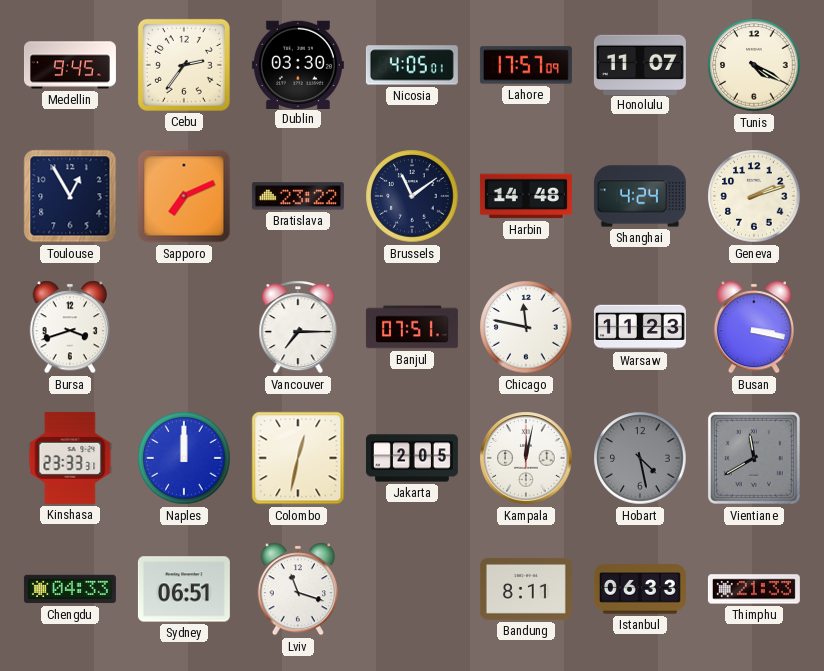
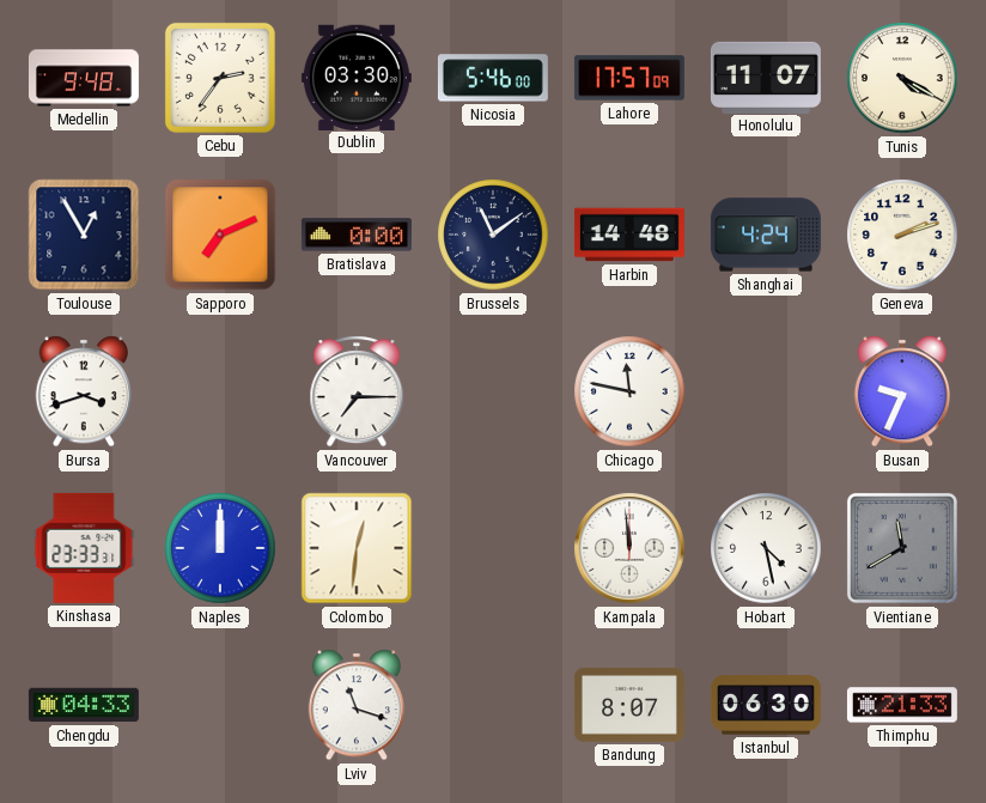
Medellin: 9:45 -> 9:48
Nicosia: 4:05 -> 5:46
Bratislava: 23:22 -> 0:00
Banjul: 07:51 -> none
Warsaw: 11:23 -> none
Busan: 3:17 -> 9:34
Colombo: 12:32 -> 12:31
Jakarta: 2:05 -> none
Kampala: 12:02 -> 11:59
Hobart dial: grey -> white
Sydney: 06:51 -> none
Bandung: 8:11 -> 8:07
Istanbul: 06:33 -> 06:30
